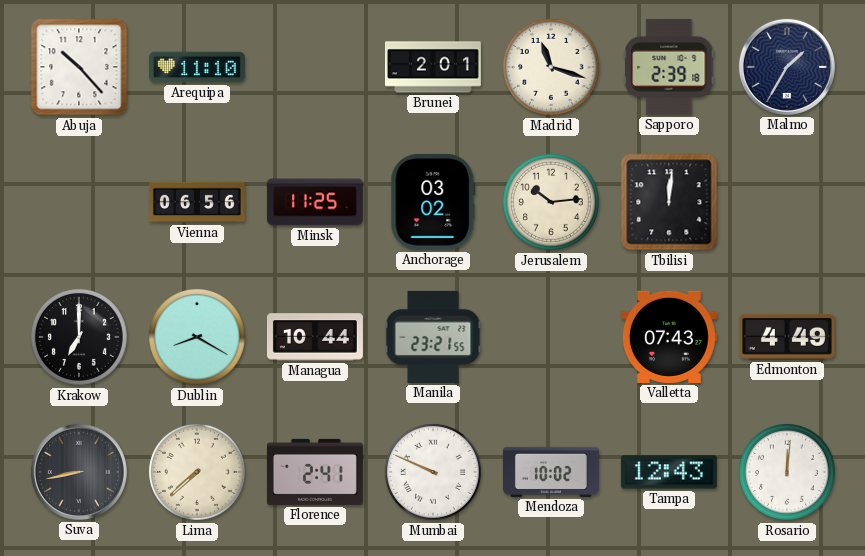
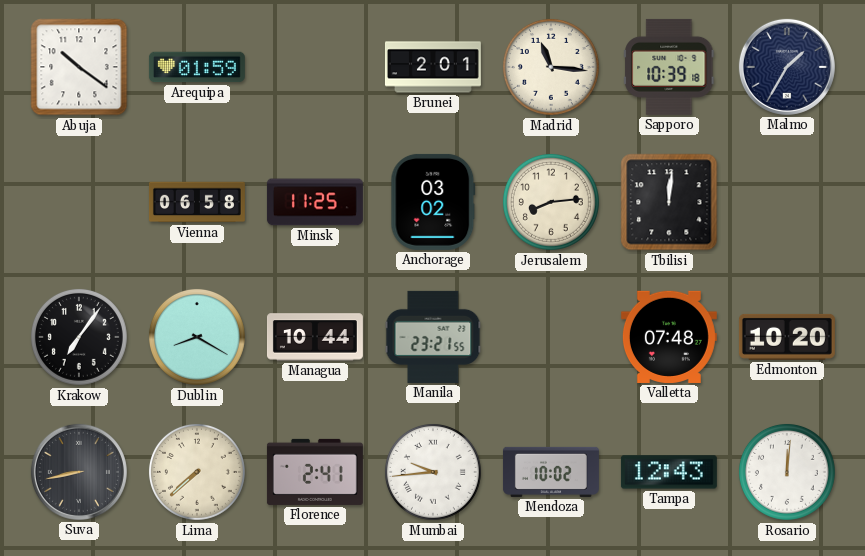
Abuja: 10:23 -> 10:21
Arequipa: 11:10 -> 01:59
Madrid: 11:18 -> 11:16
Sapporo: 2:39 -> 10:39
Vienna: 06:56 -> 06:58
Jerusalem: 10:14 -> 8:14
Krakow: 7:00 -> 7:06
Valletta: 07:43 -> 07:48
Edmonton: 4:49 -> 10:20
Mumbai: 9:49 -> 9:44
